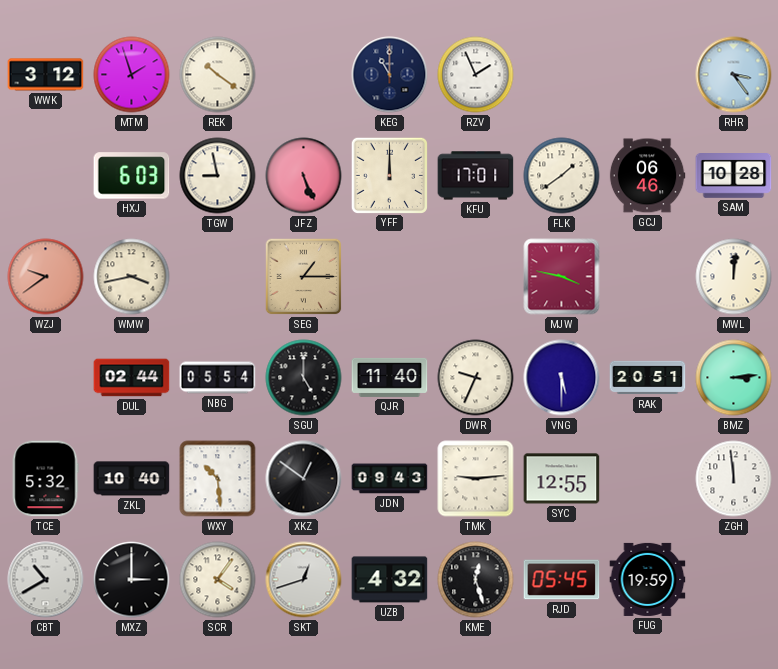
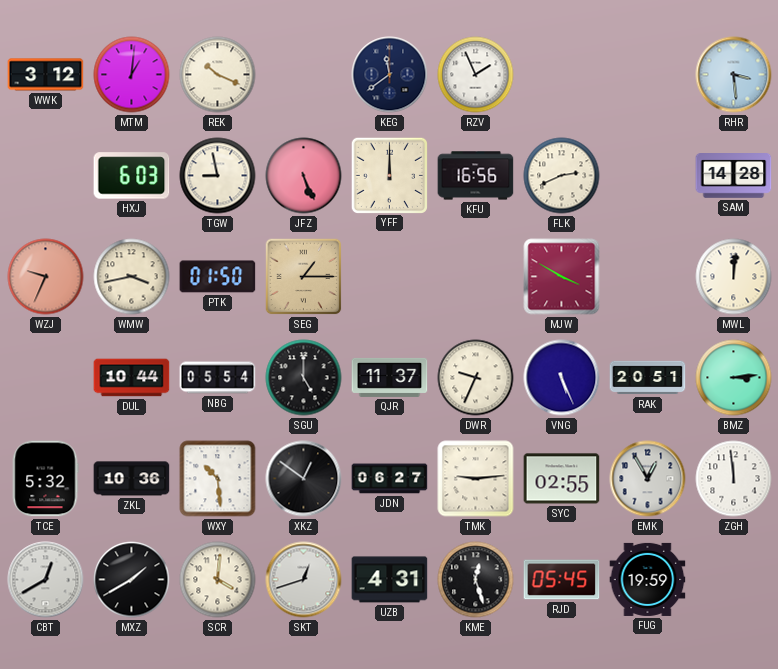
MTM: 1:57 -> 1:01
REK: 10:21 -> 10:19
KEG: 11:00 -> 11:39
RHR: 3:24 -> 3:29
KFU: 17:01 -> 16:56
FLK: 1:39 -> 2:41
GCJ: 06:46 -> none
SAM: 10:28 -> 14:28
WZJ: 9:39 -> 9:34
PTK: none -> 01:50
MJW: 3:47 -> 3:50
DUL: 02:44 -> 10:44
QJR: 11:40 -> 11:37
VNG: 5:30 -> 5:26
ZKL: 10:40 -> 10:36
JDN: 09:43 -> 06:27
SYC: 12:55 -> 02:55
EMK: none -> 12:55
CBT: 10:40 -> 12:40
MXZ: 3:00 -> 1:40
SCR: 4:06 -> 4:01
UZB: 4:32 -> 4:31
